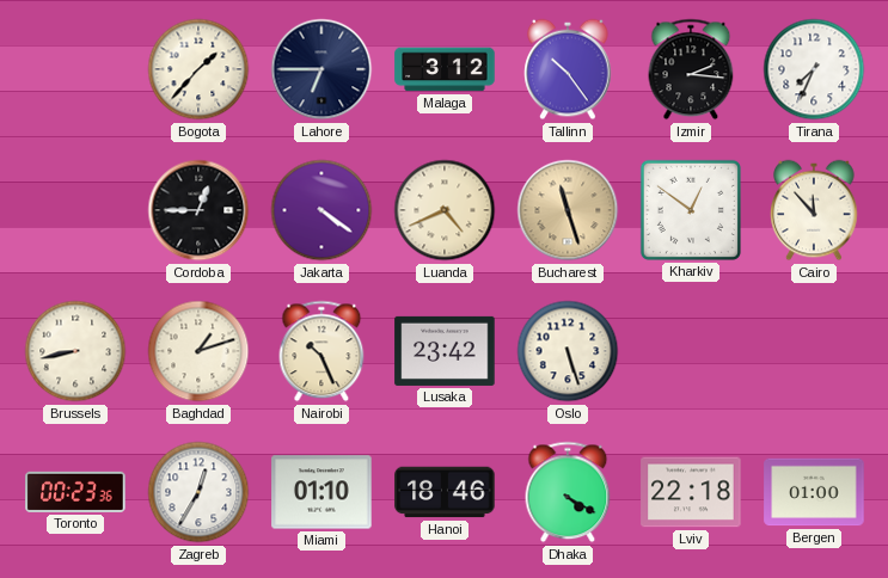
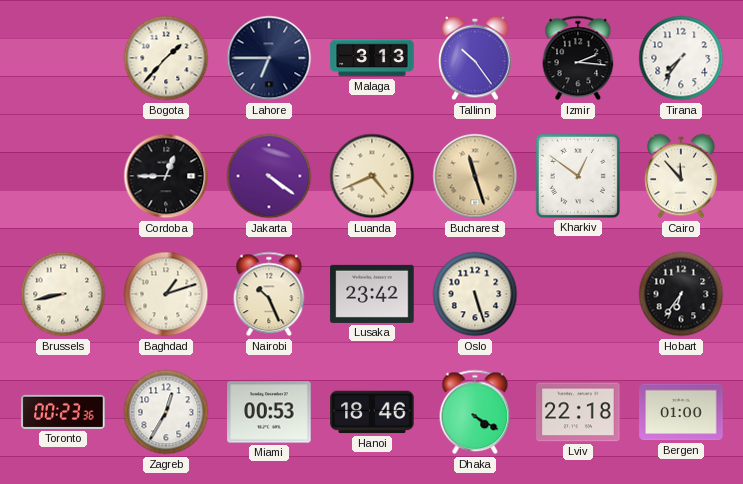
Malaga: 3:12 -> 3:13
Tirana: 7:34 -> 7:36
Hobart: none -> 6:36
Miami: 01:10 -> 00:53
